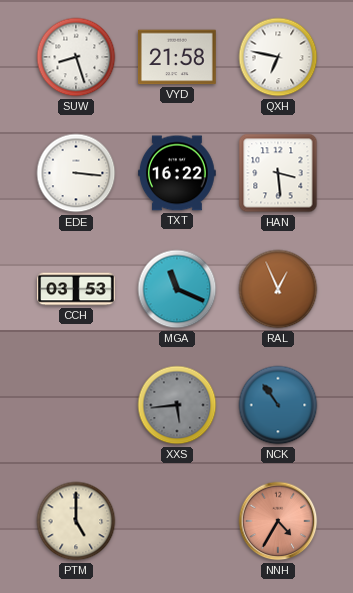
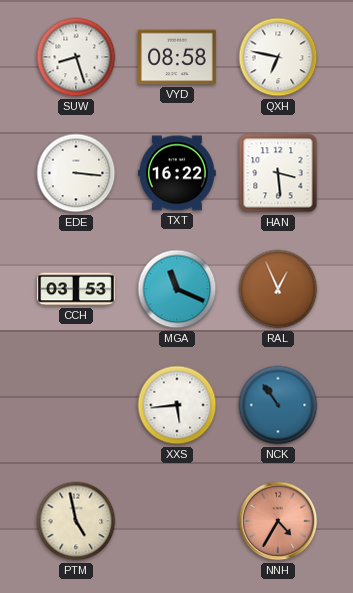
VYD: 21:58 -> 08:58
XXS dial: grey -> white
PTM: 5:00 -> 4:58
